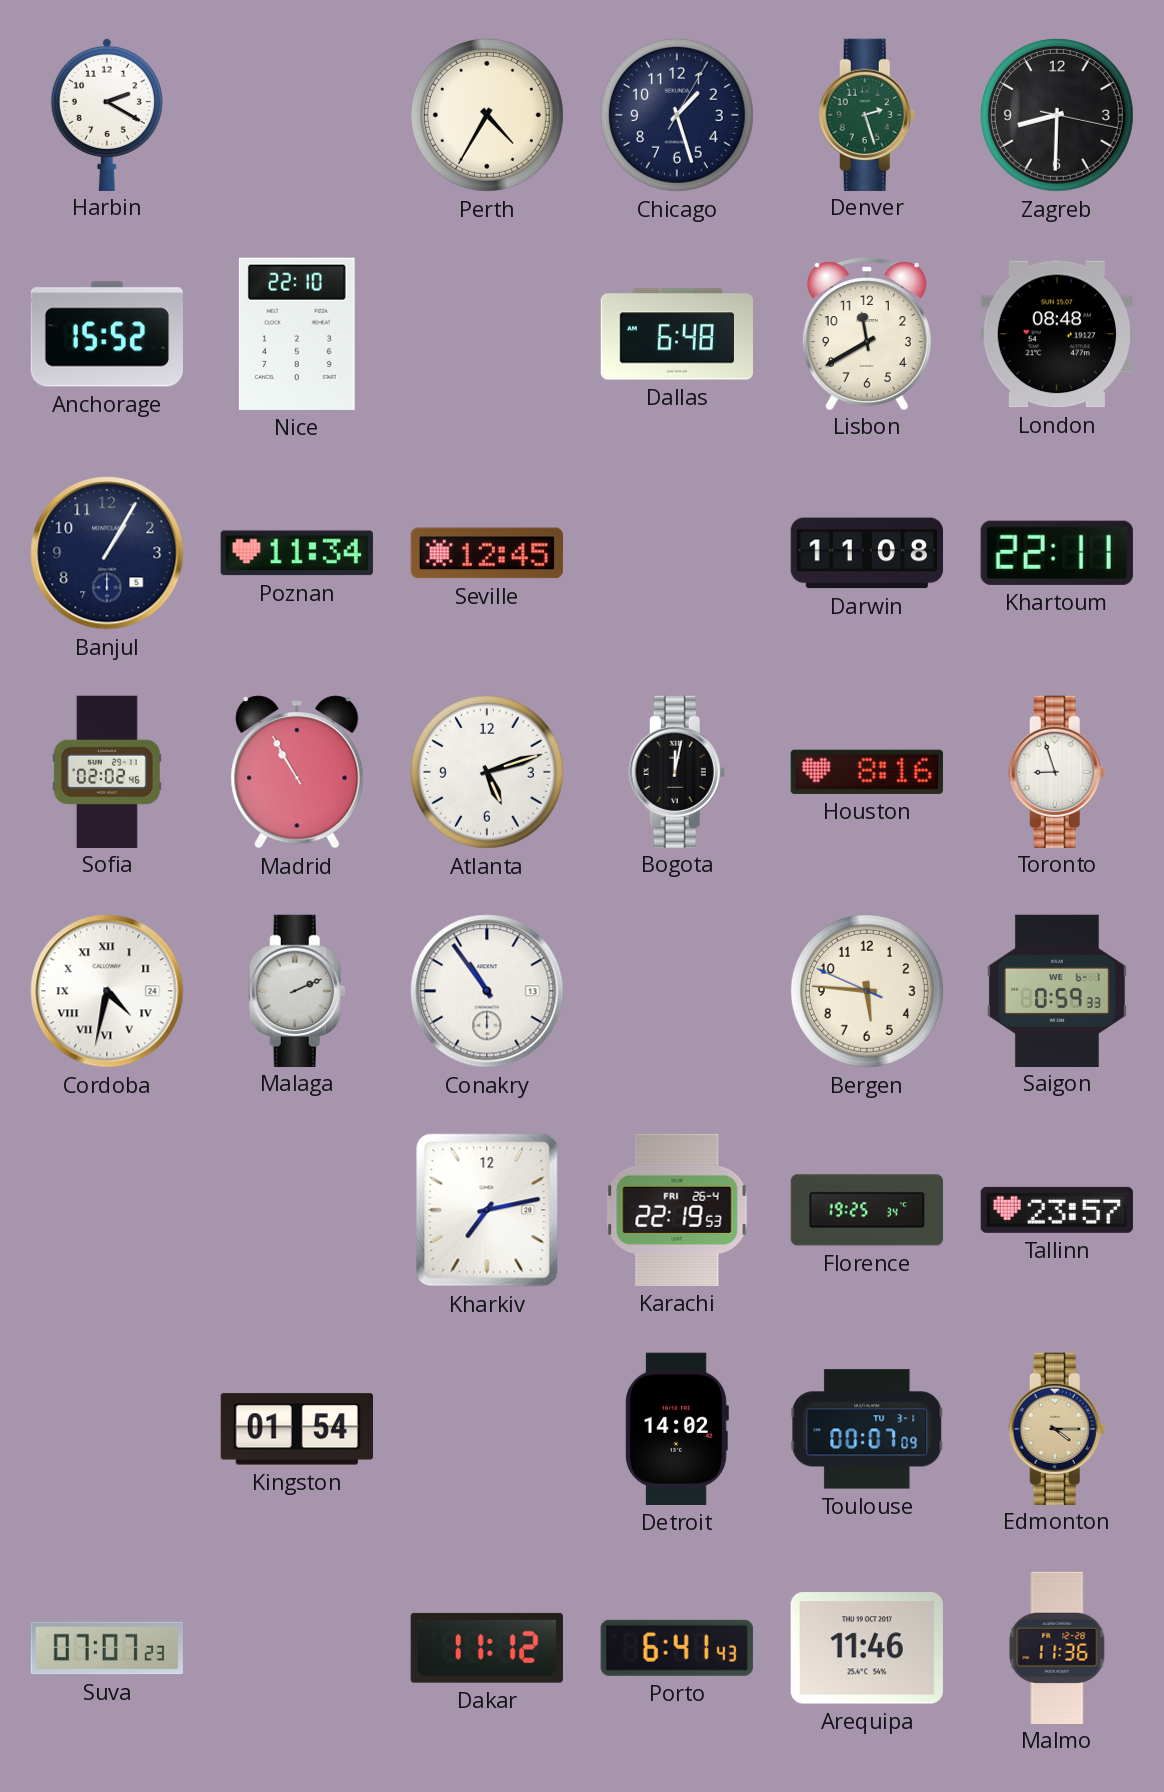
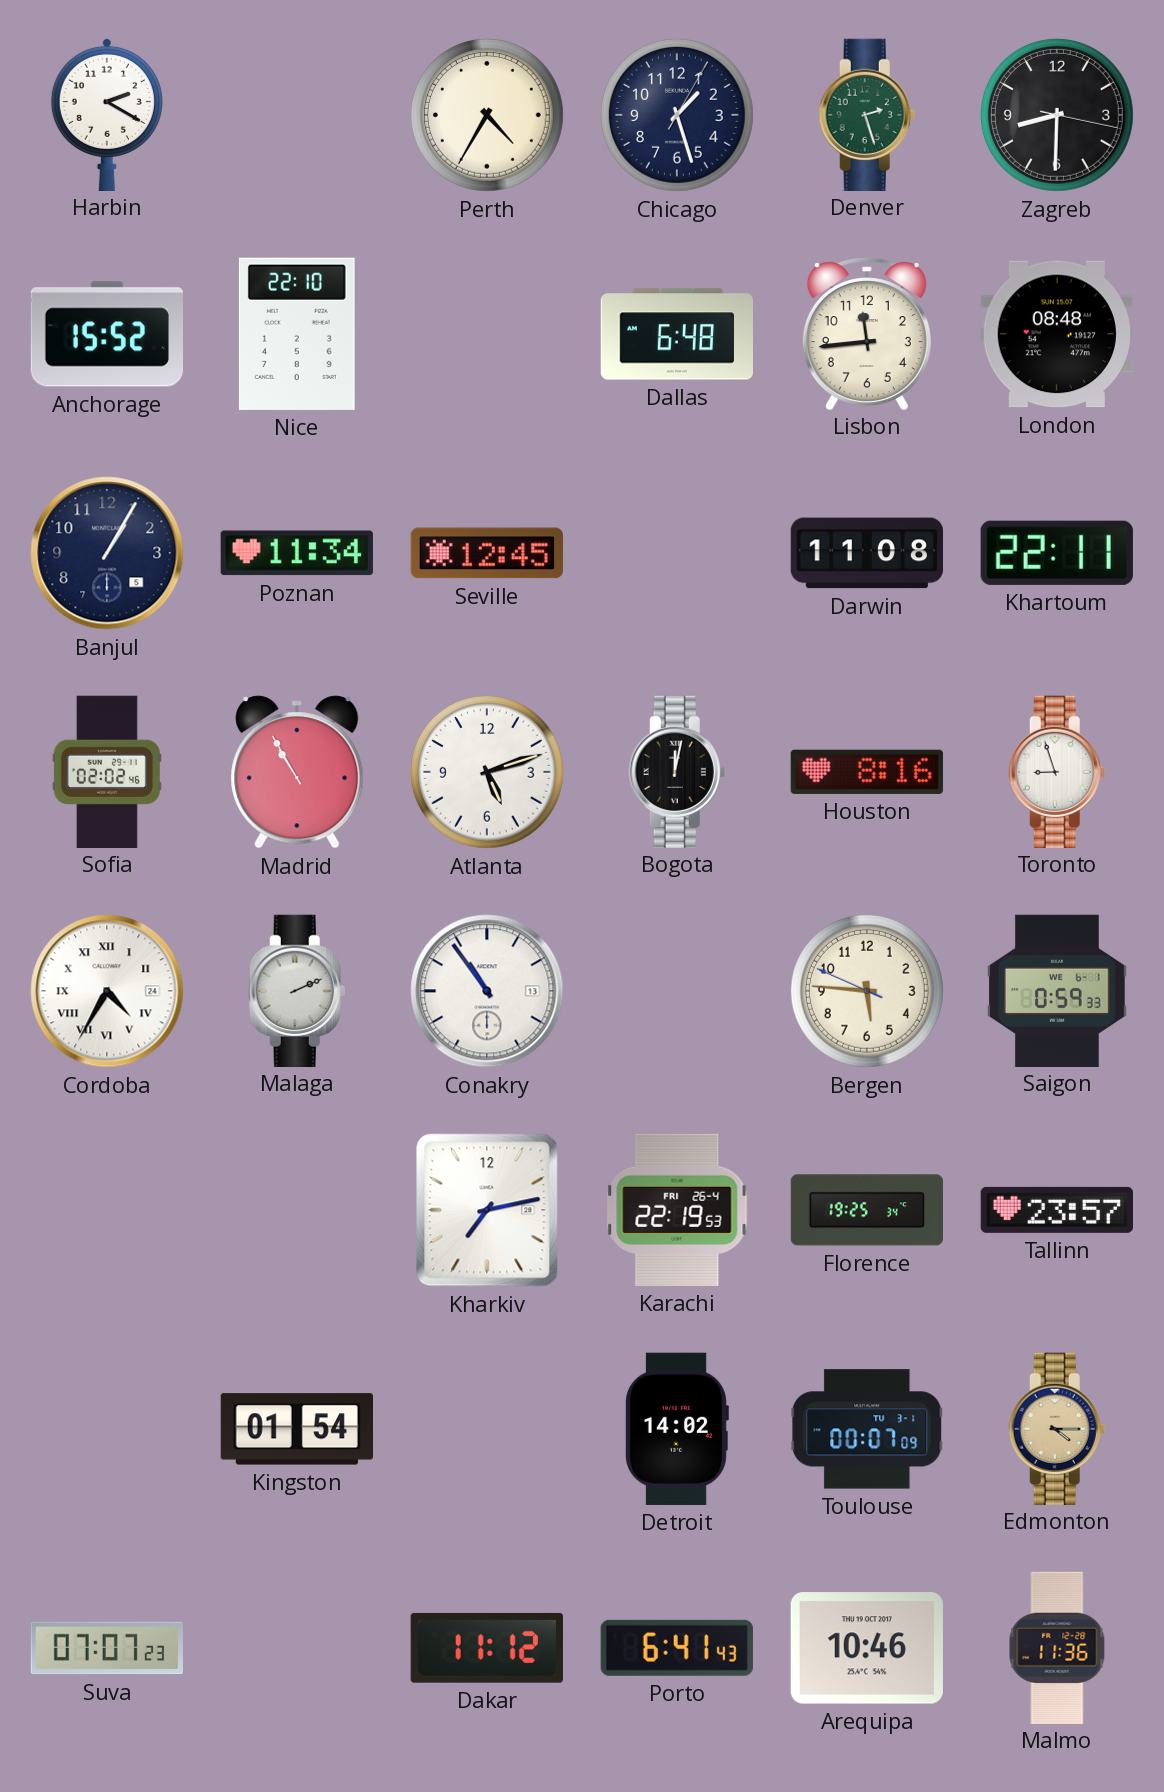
Lisbon: 11:40 -> 11:44
Cordoba: 4:32 -> 4:35
Arequipa: 11:46 -> 10:46
